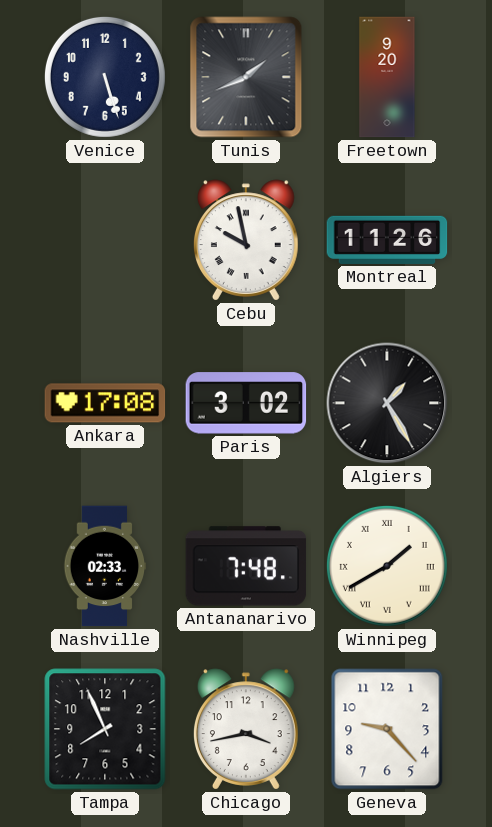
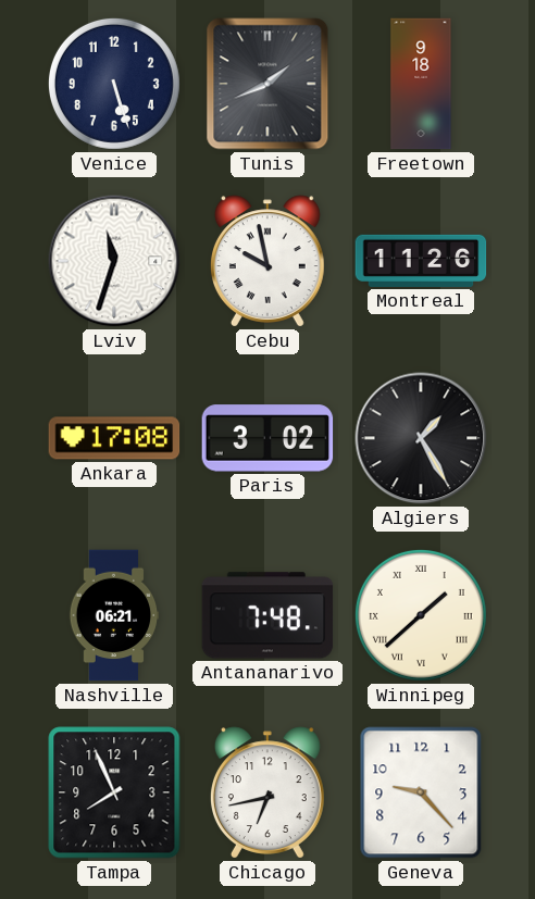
Freetown: 9:20 -> 9:18
Lviv: none -> 11:33
Nashville: 02:33 -> 06:21
Winnipeg: 1:40 -> 1:38
Chicago: 3:43 -> 6:43
